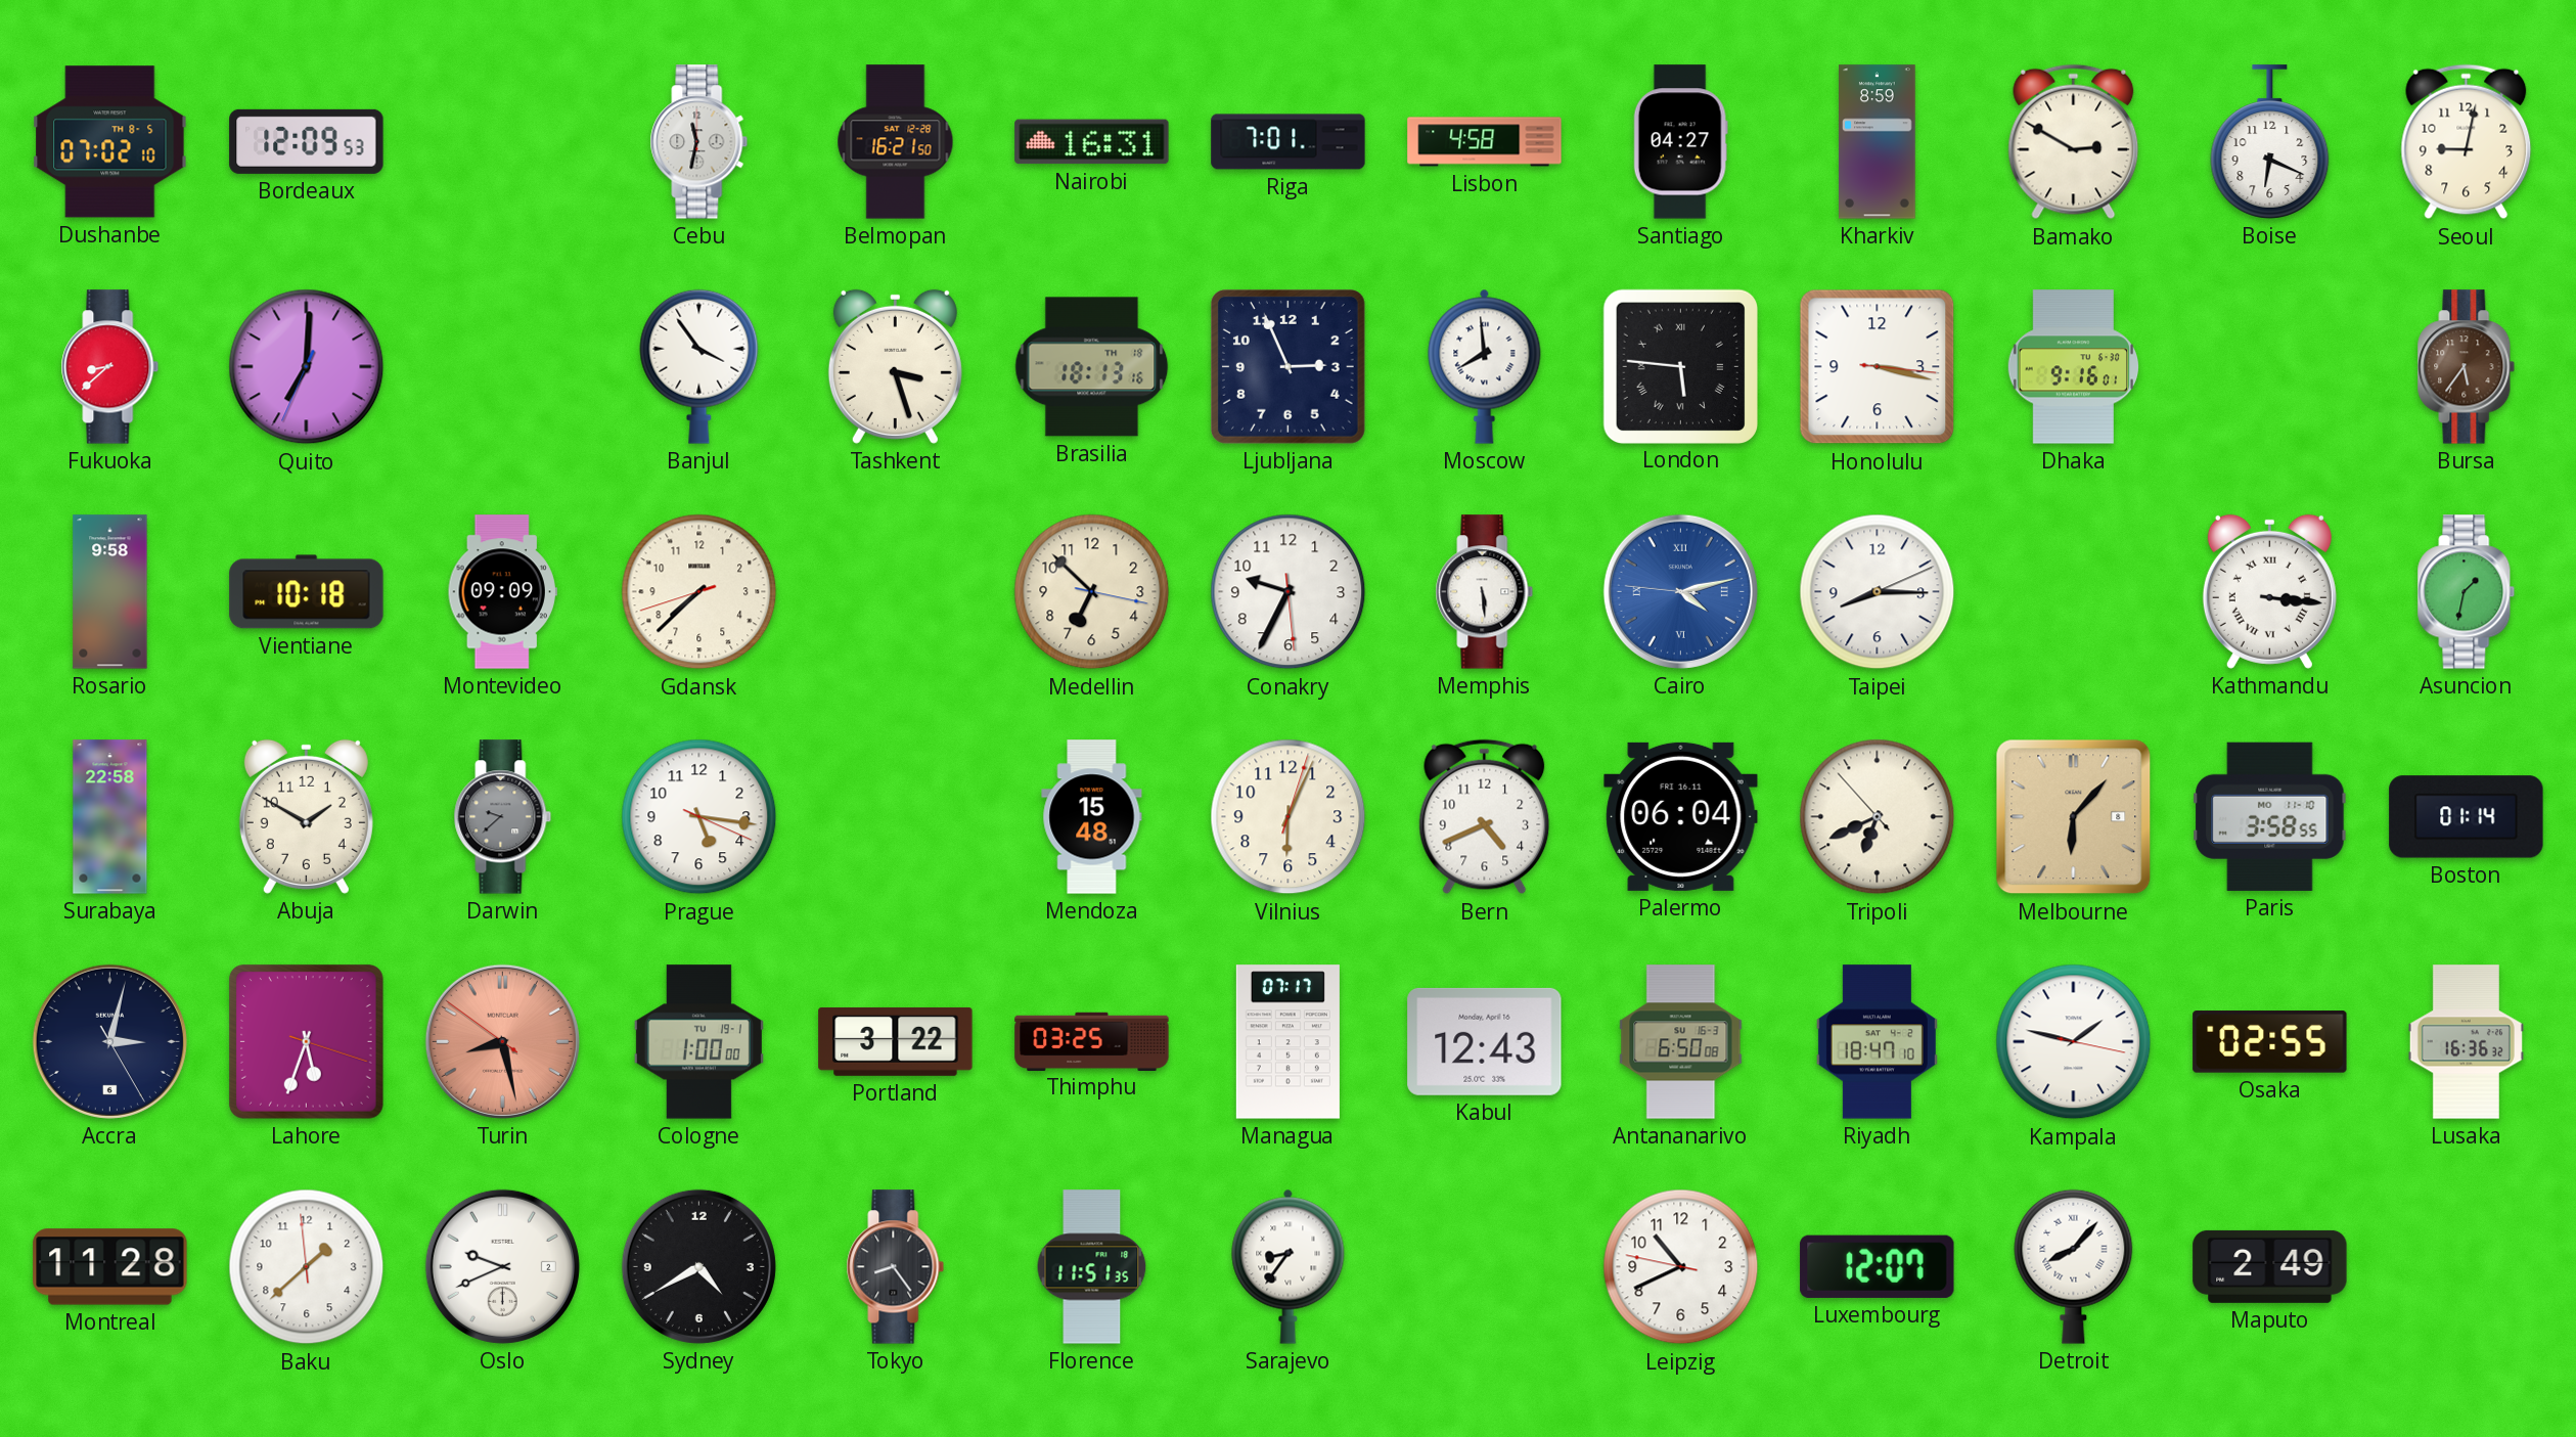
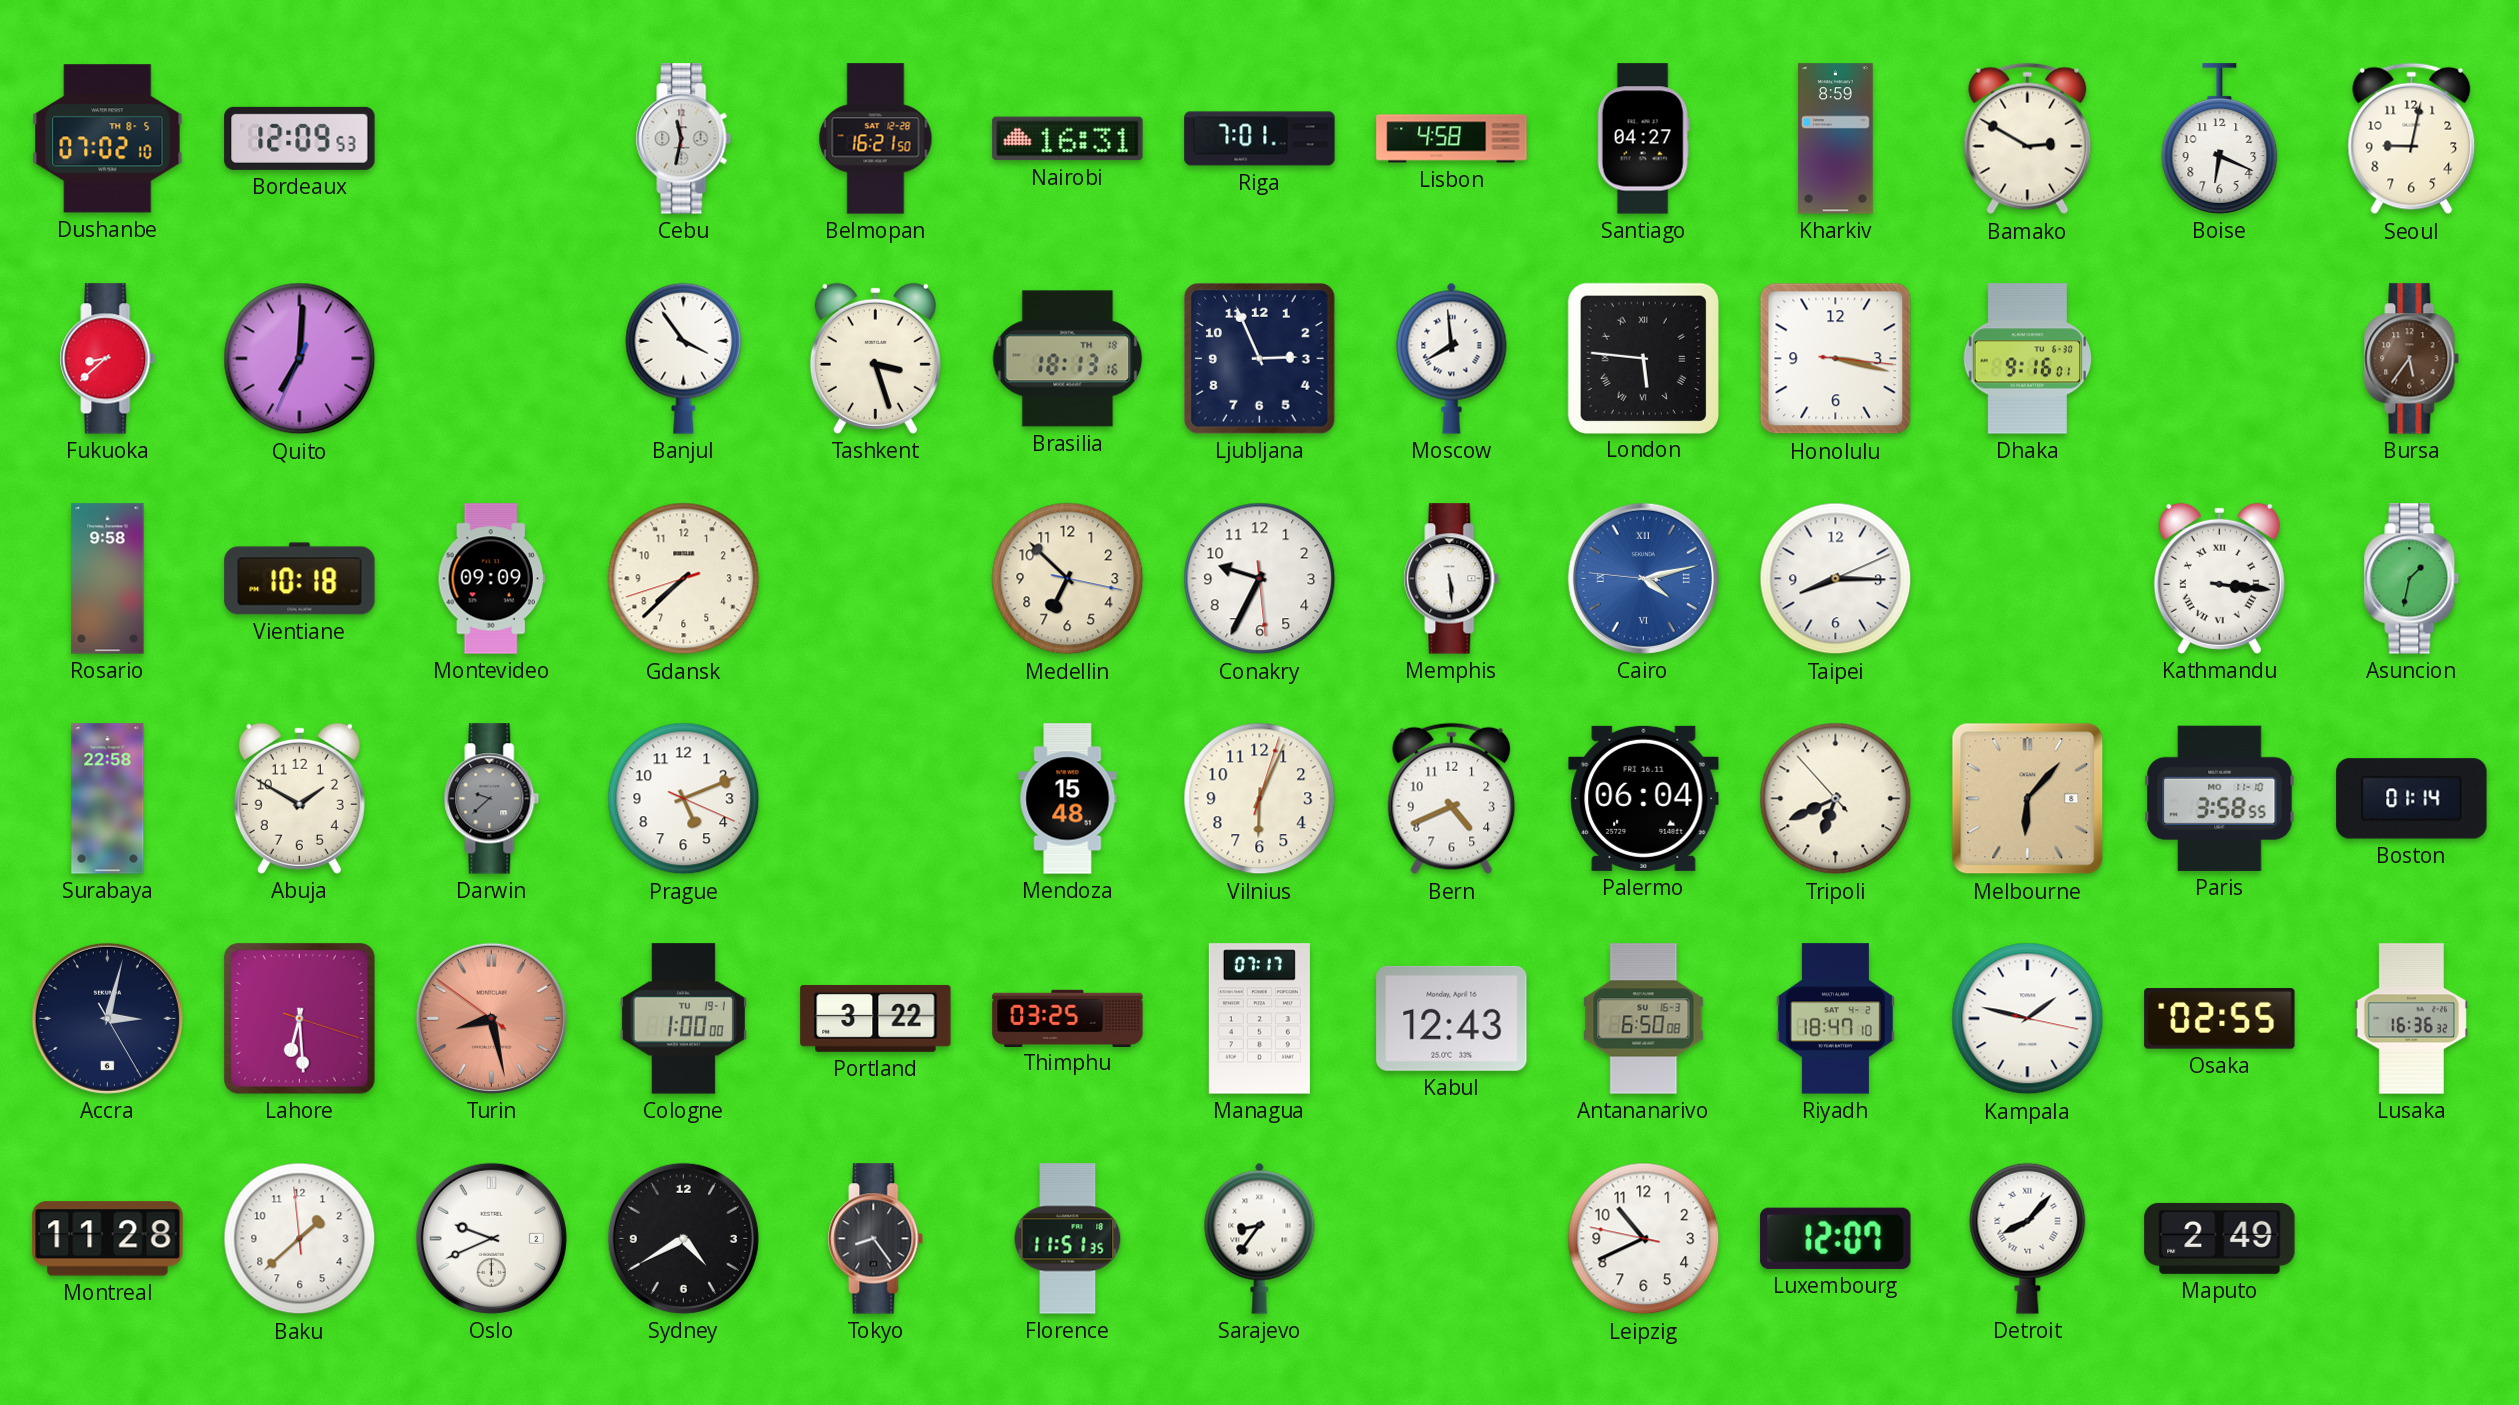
Prague: 5:16 -> 5:11
Lahore: 5:33 -> 6:29
